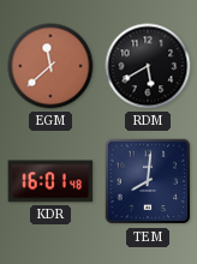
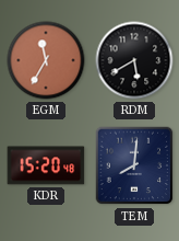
EGM: 11:38 -> 11:35
KDR: 16:01 -> 15:20
